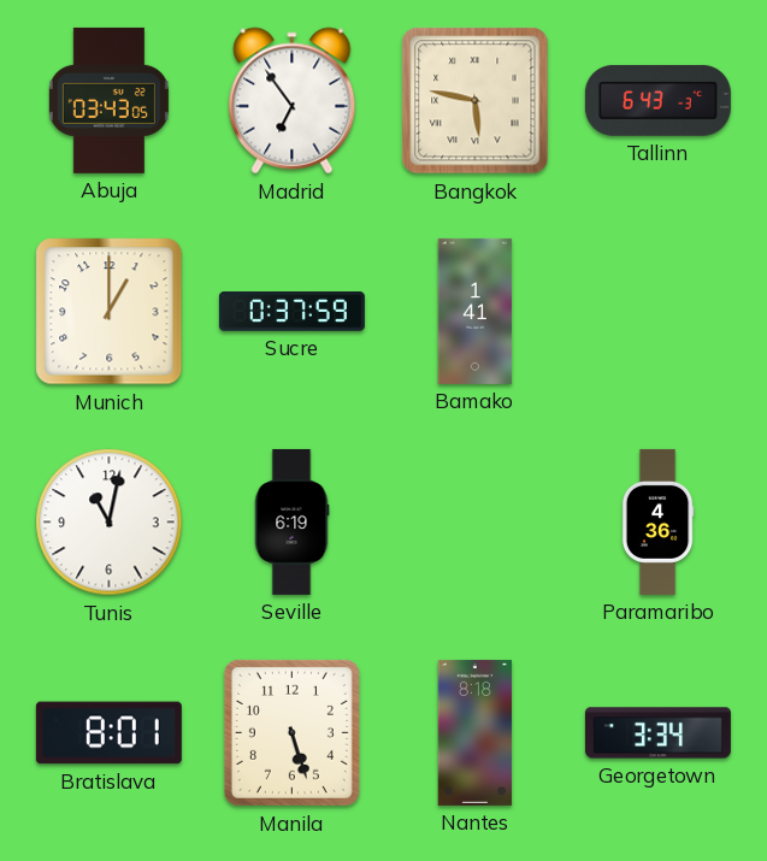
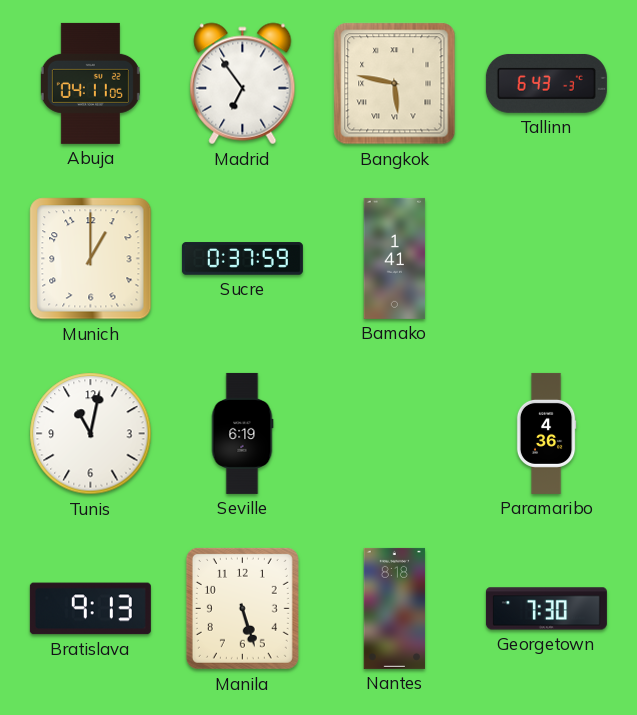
Abuja: 03:43 -> 04:11
Bratislava: 8:01 -> 9:13
Georgetown: 3:34 -> 7:30
